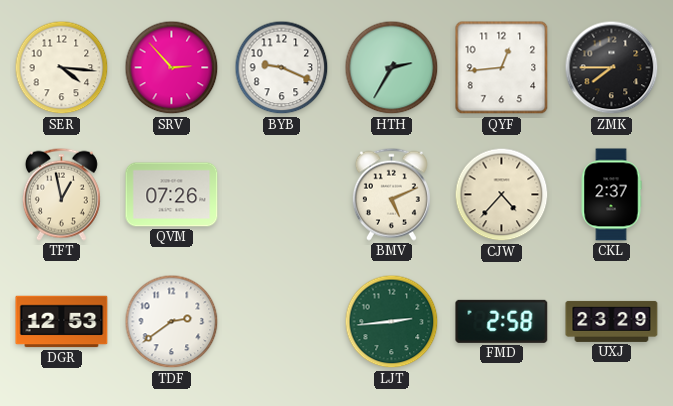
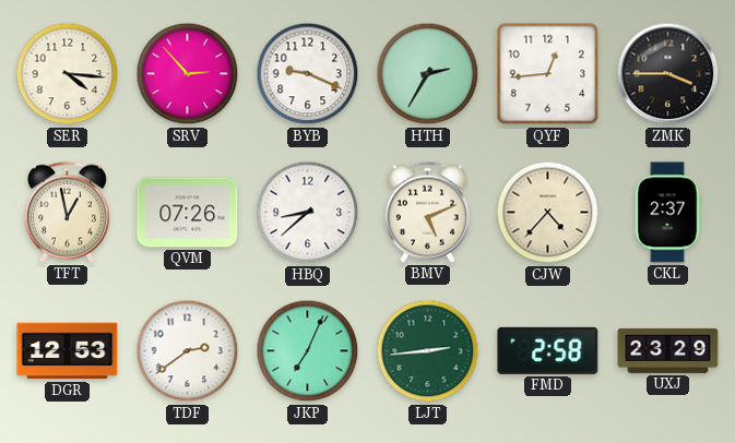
ZMK: 7:45 -> 3:45
HBQ: none -> 8:38
JKP: none -> 7:04
